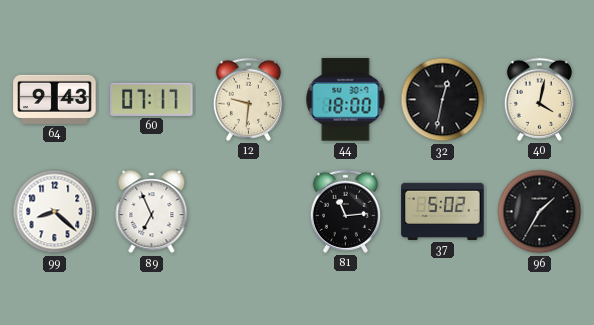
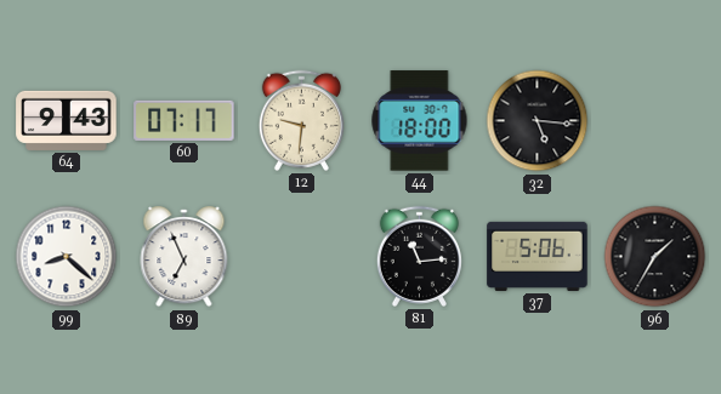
32: 12:32 -> 5:16
40: 4:02 -> none
37: 5:02 -> 5:06
